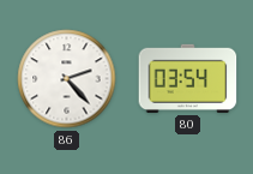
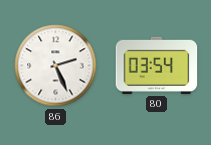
86: 2:23 -> 2:26
